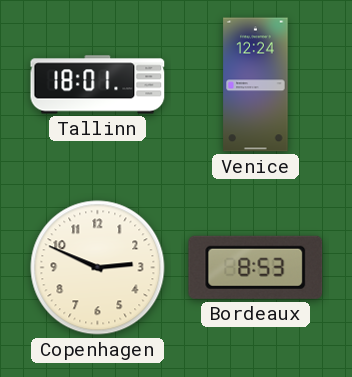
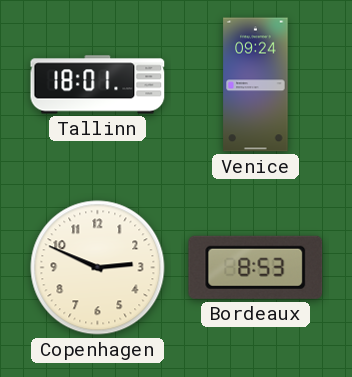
Venice: 12:24 -> 09:24
